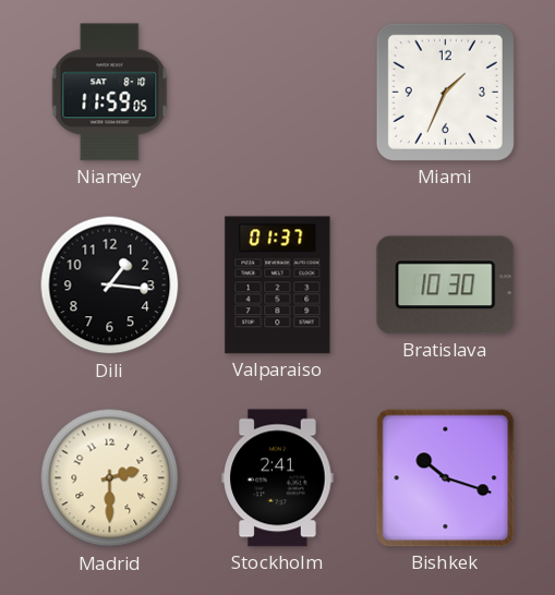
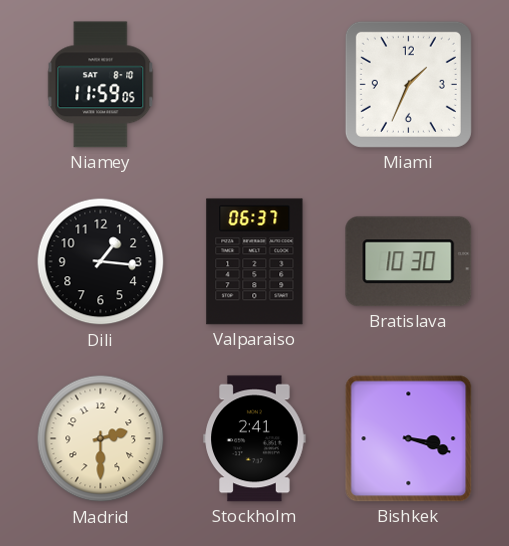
Valparaiso: 01:37 -> 06:37
Bishkek: 10:18 -> 3:18
